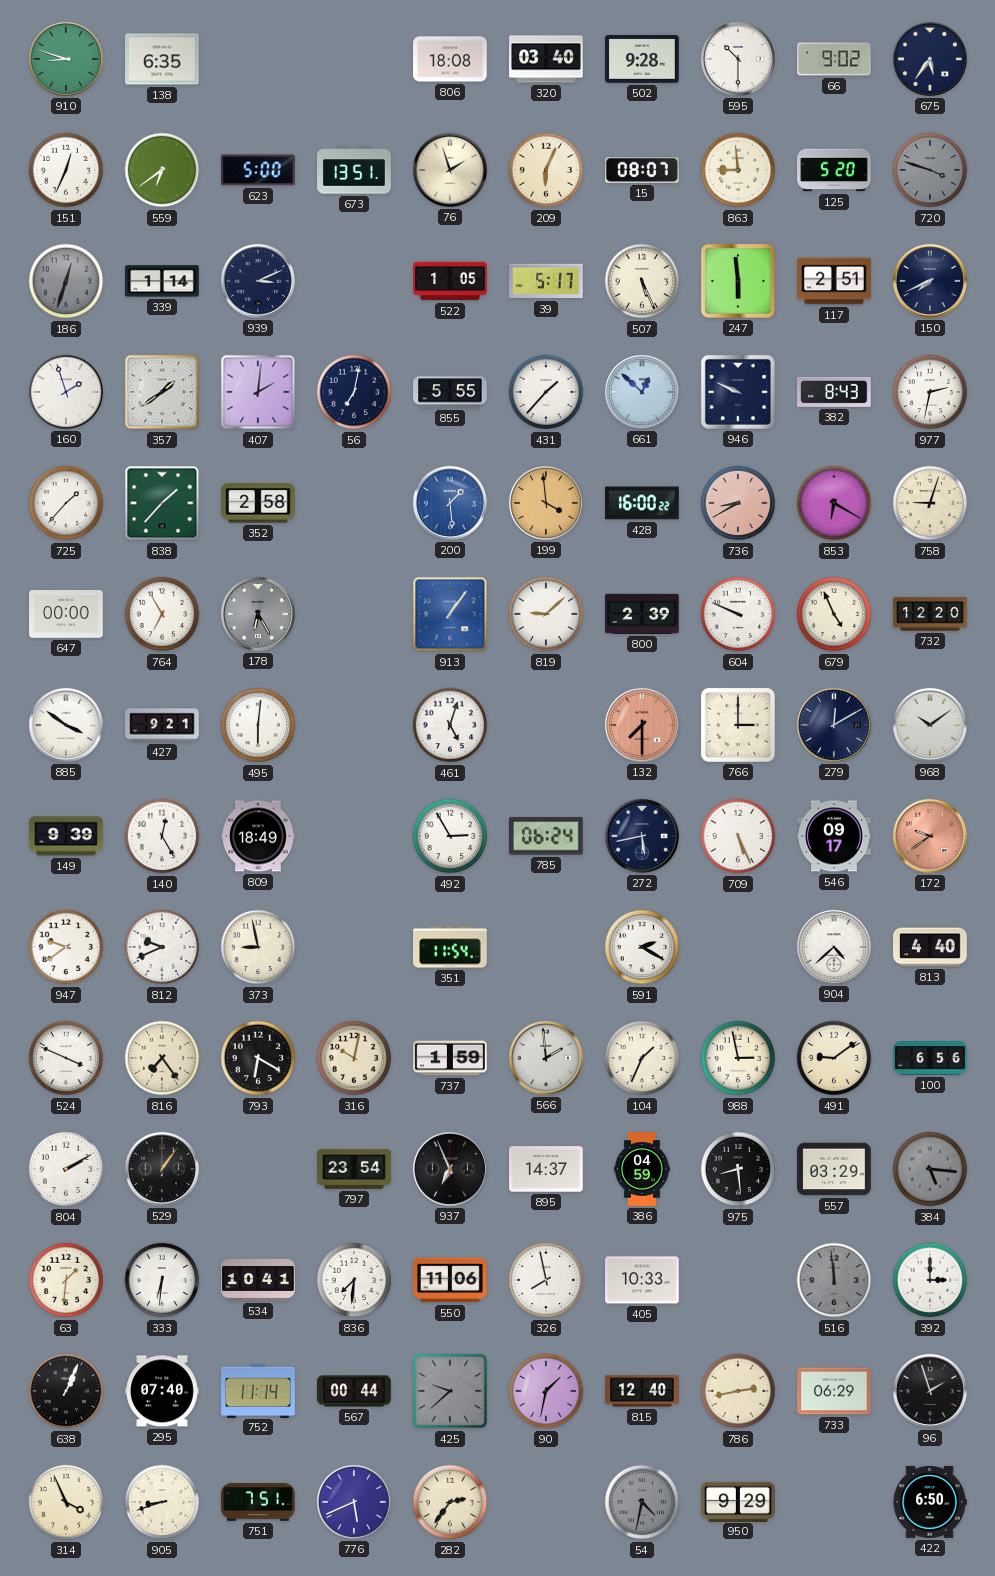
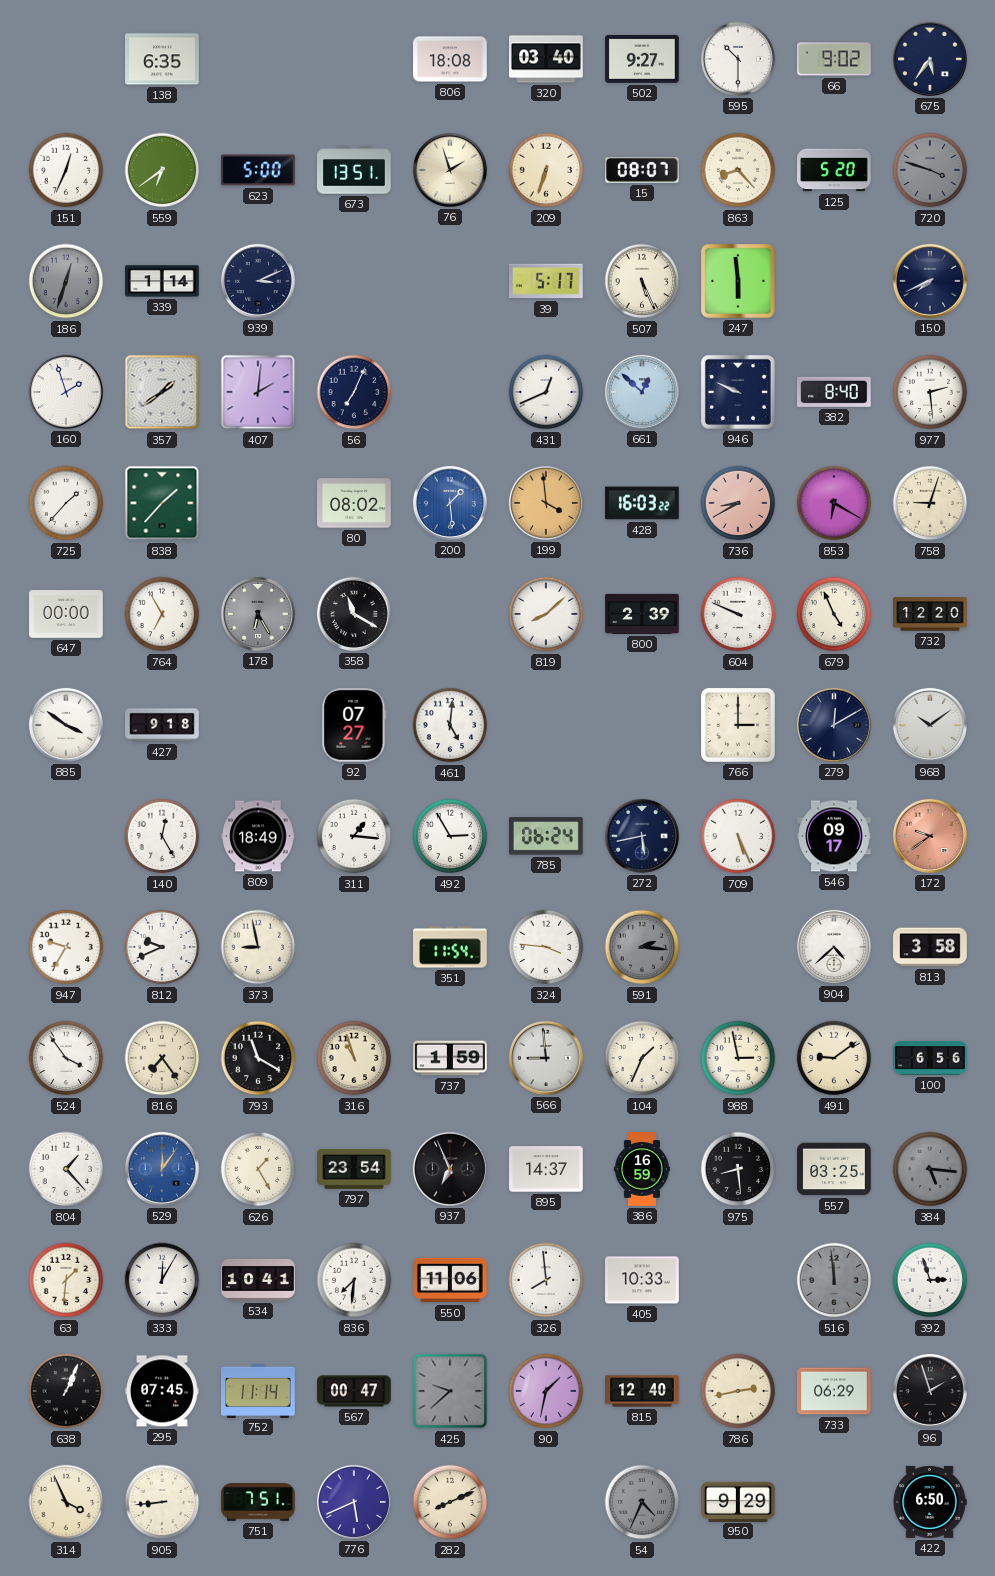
910: 8:48 -> none
502: 9:28 -> 9:27
209: 6:04 -> 6:33
863: 8:59 -> 8:23
522: 1:05 -> none
117: 2:51 -> none
56: 7:02 -> 7:04
855: 5:55 -> none
431: 1:37 -> 12:41
382: 8:43 -> 8:40
977: 2:32 -> 2:29
352: 2:58 -> none
80: none -> 08:02
428: 16:00 -> 16:03
358: none -> 11:20
913: 1:06 -> none
819: 9:08 -> 8:08
427: 9:21 -> 9:18
495: 6:01 -> none
92: none -> 07:27
461: 5:03 -> 5:01
132: 7:30 -> none
149: 9:39 -> none
311: none -> 1:16
947: 9:39 -> 9:35
324: none -> 3:46
591: 2:20 -> 2:16
591 dial: white -> grey
813: 4:40 -> 3:58
524: 3:49 -> 3:54
793: 6:20 -> 11:20
316: 10:02 -> 10:57
566: 1:59 -> 8:59
804: 2:10 -> 1:23
529: 1:06 -> 12:06
529 dial: black -> blue
626: none -> 1:25
386: 04:59 -> 16:59
557: 03:29 -> 03:25
333: 6:31 -> 12:05
326: 7:58 -> 7:59
392: 3:00 -> 2:57
295: 07:40 -> 07:45
567: 00:44 -> 00:47
905: 8:42 -> 8:44
282: 2:36 -> 8:11
54: 4:32 -> 4:34
